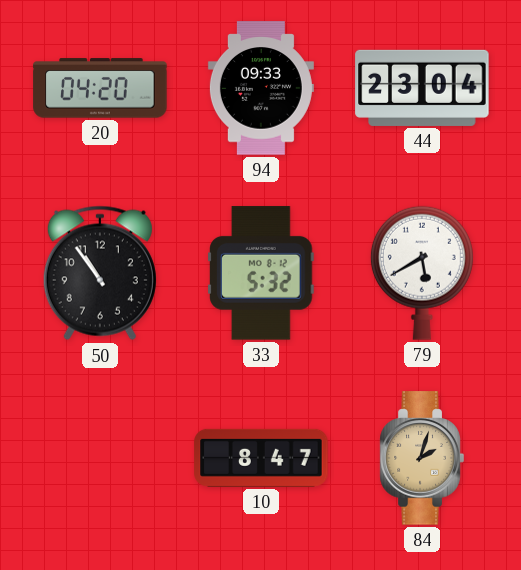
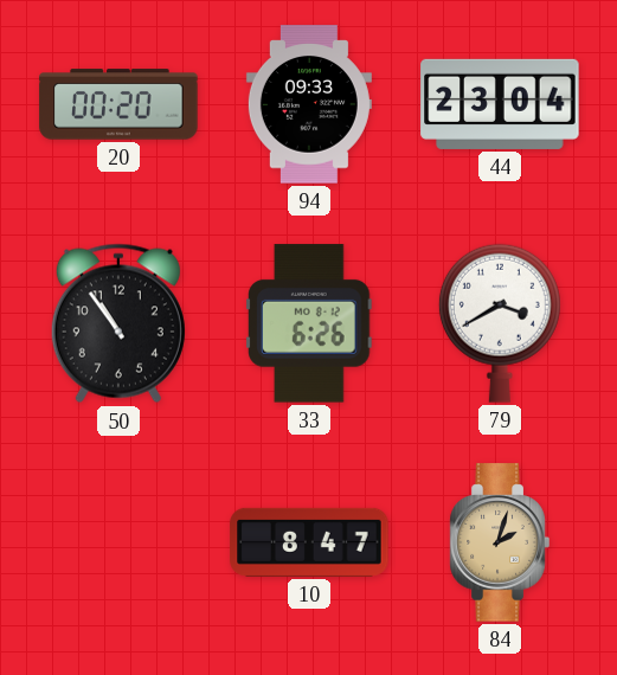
20: 04:20 -> 00:20
33: 5:32 -> 6:26
79: 5:40 -> 3:40
